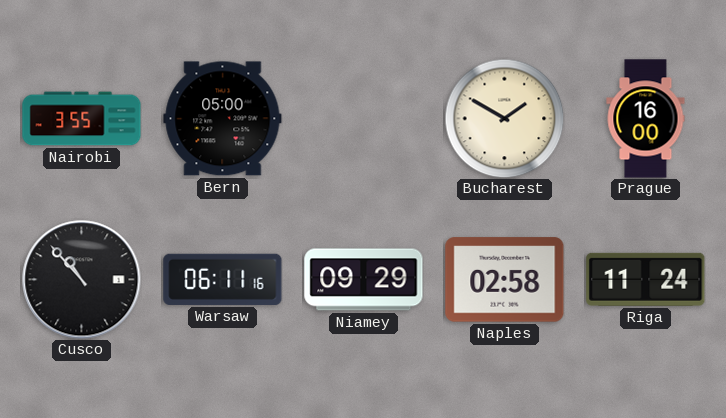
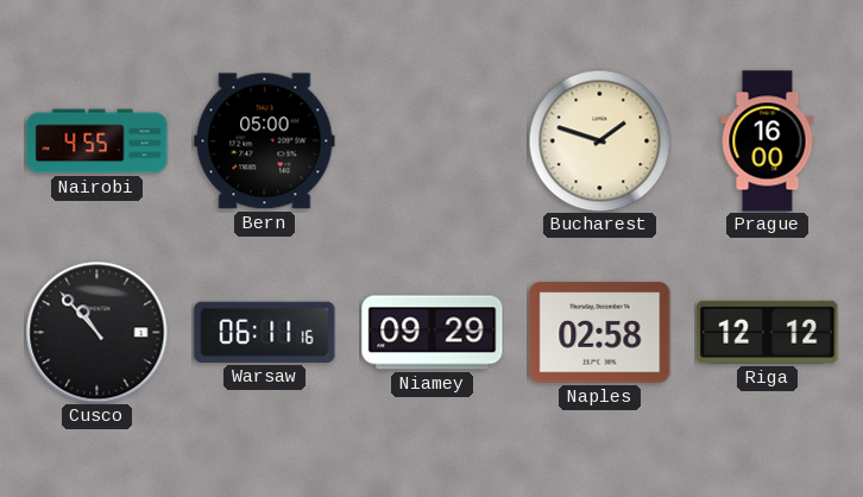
Nairobi: 3:55 -> 4:55
Bucharest: 1:50 -> 1:48
Riga: 11:24 -> 12:12
